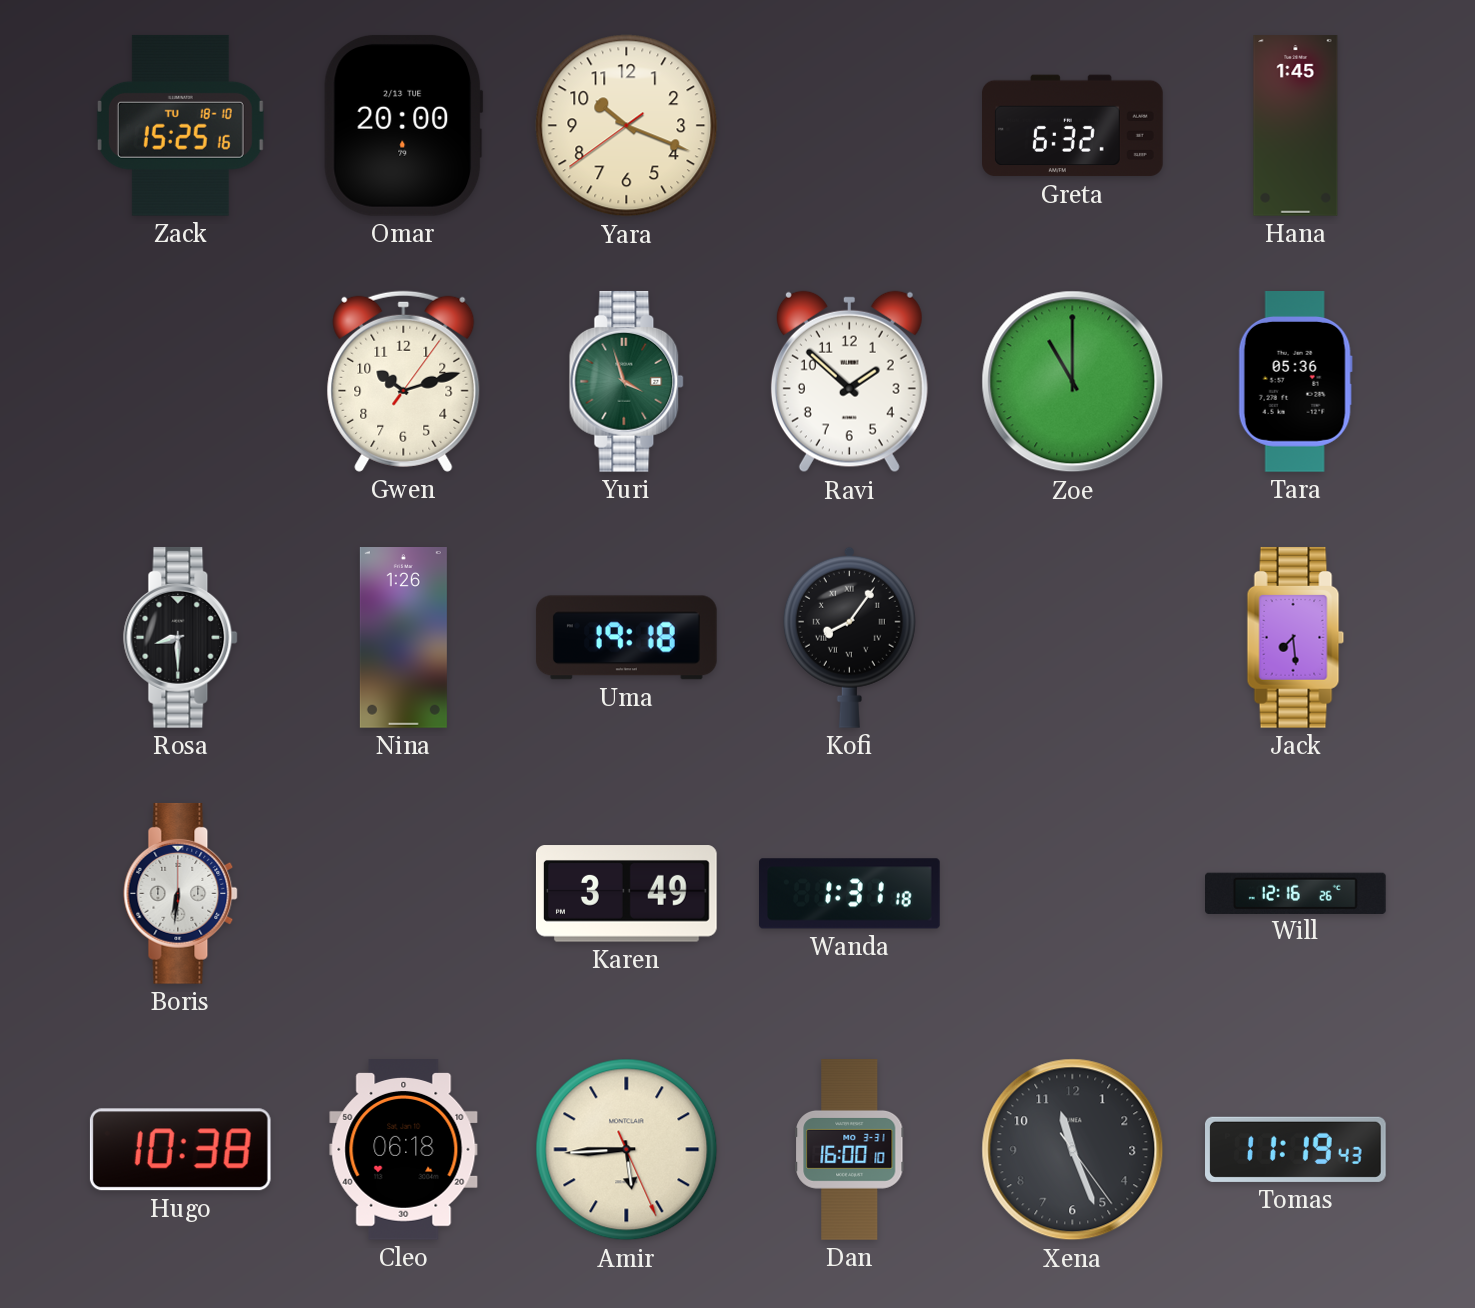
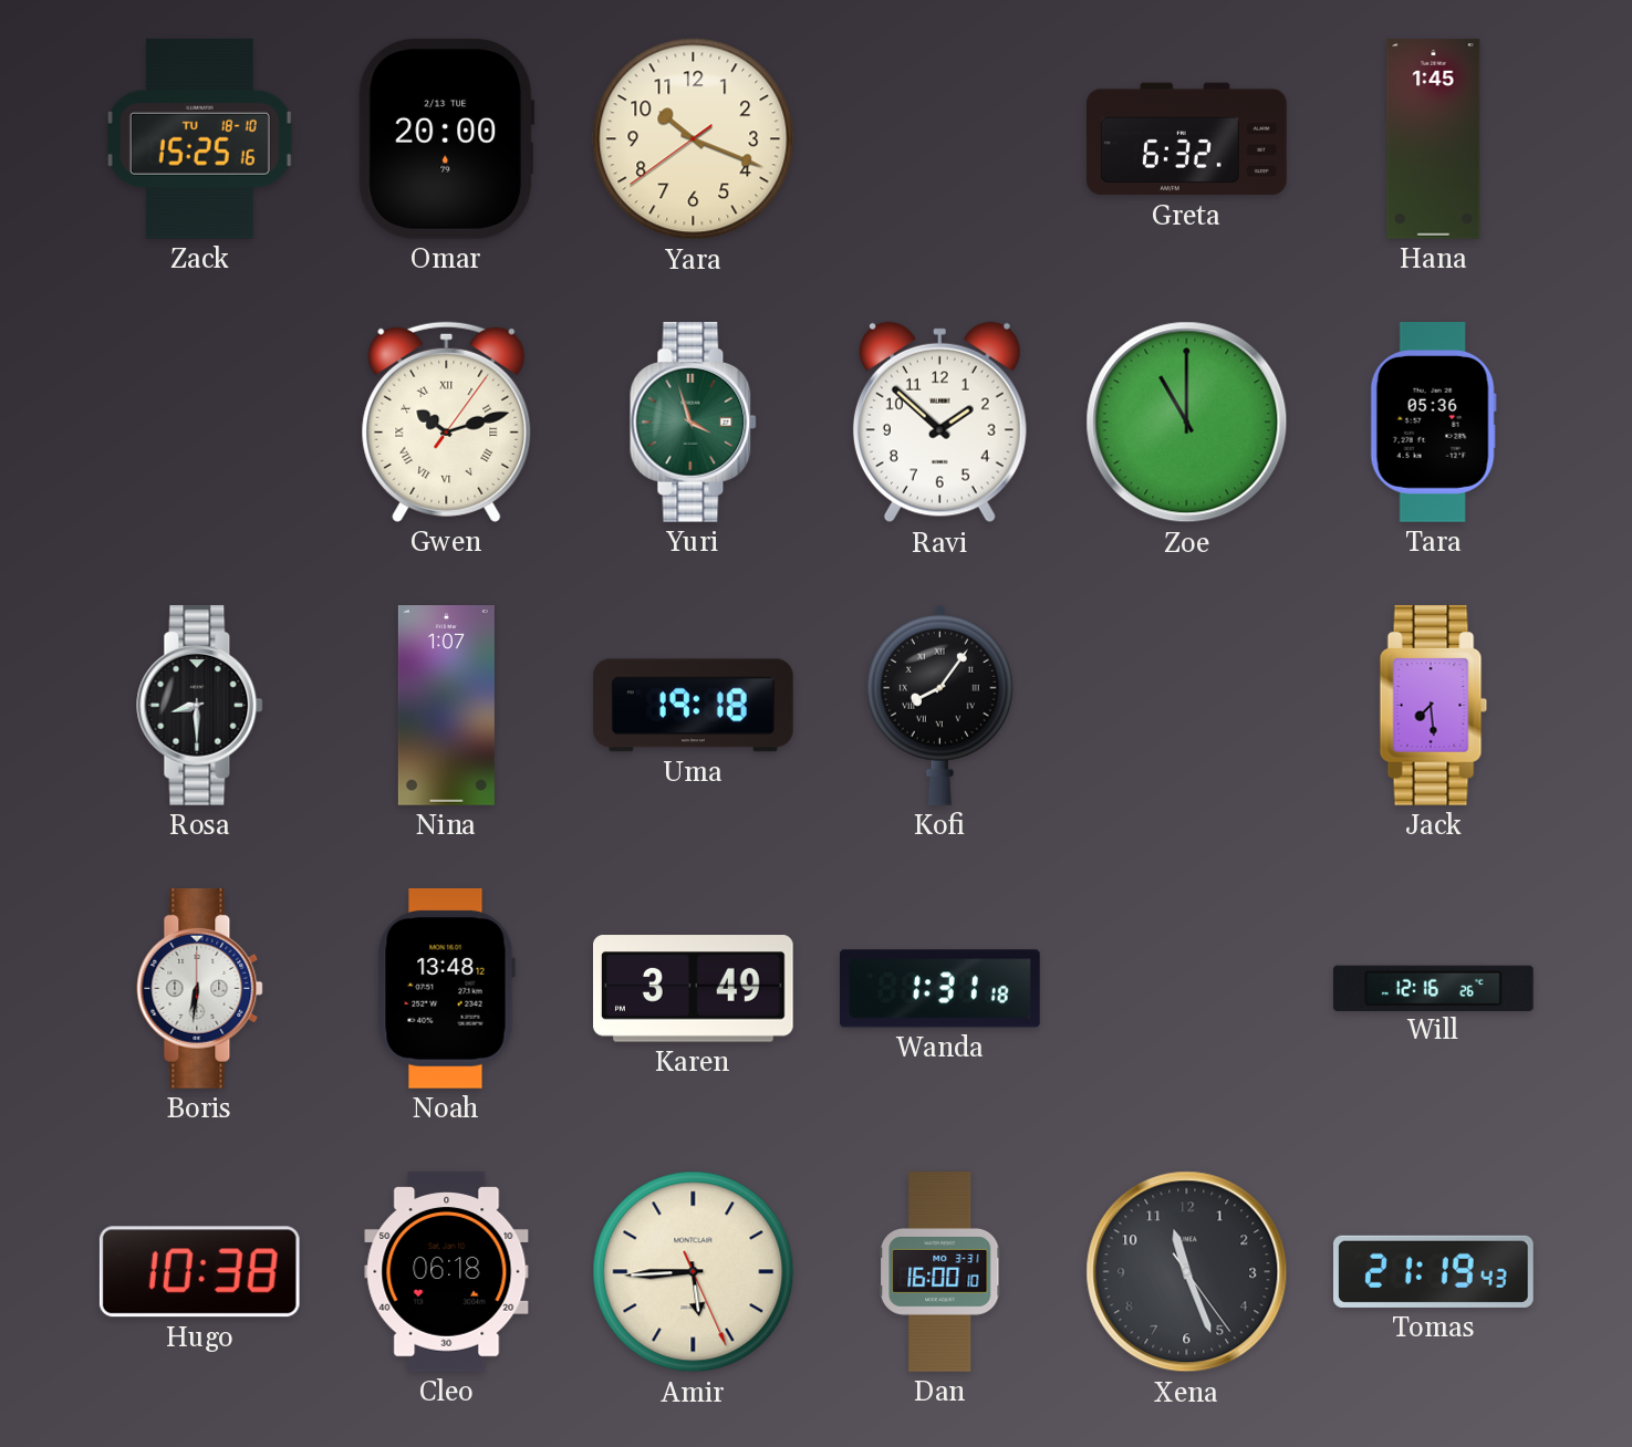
Gwen numerals: Arabic -> Roman
Nina: 1:26 -> 1:07
Noah: none -> 13:48
Tomas: 11:19 -> 21:19
